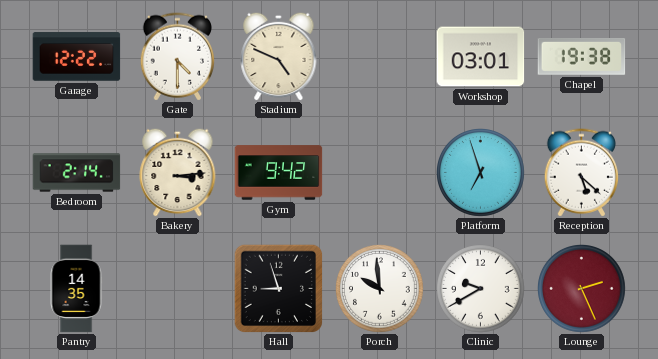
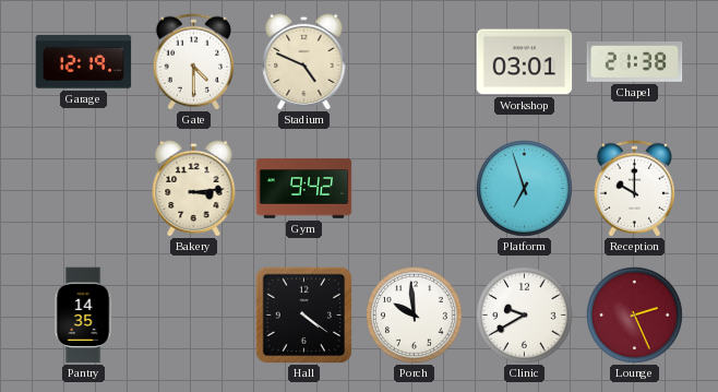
Garage: 12:22 -> 12:19
Chapel: 19:38 -> 21:38
Bedroom: 2:14 -> none
Reception: 5:22 -> 10:00
Hall: 8:57 -> 4:21
